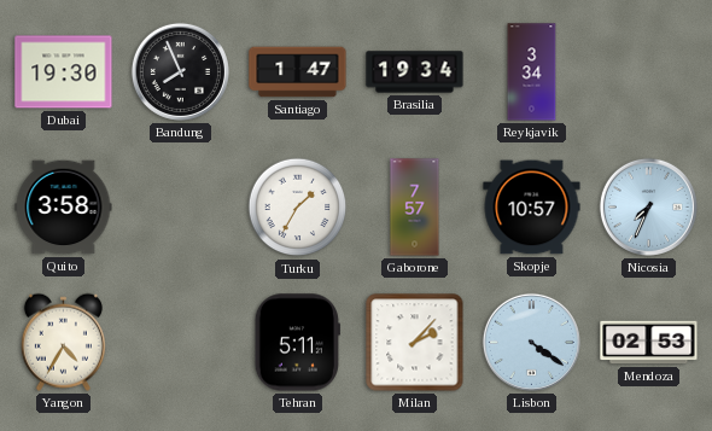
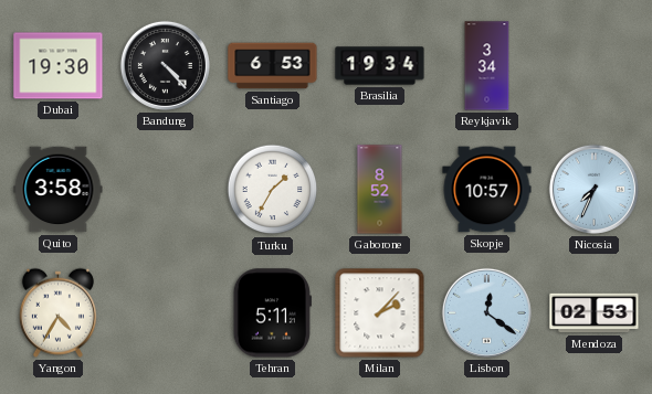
Bandung: 7:56 -> 4:23
Santiago: 1:47 -> 6:53
Gaborone: 7:57 -> 8:52
Lisbon: 4:21 -> 12:21
